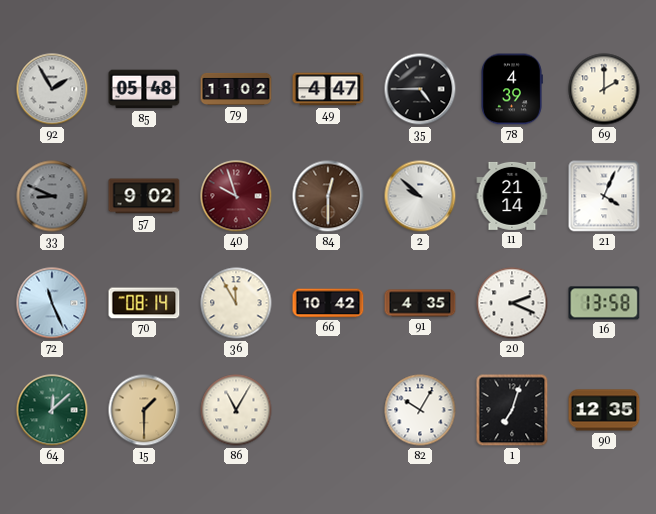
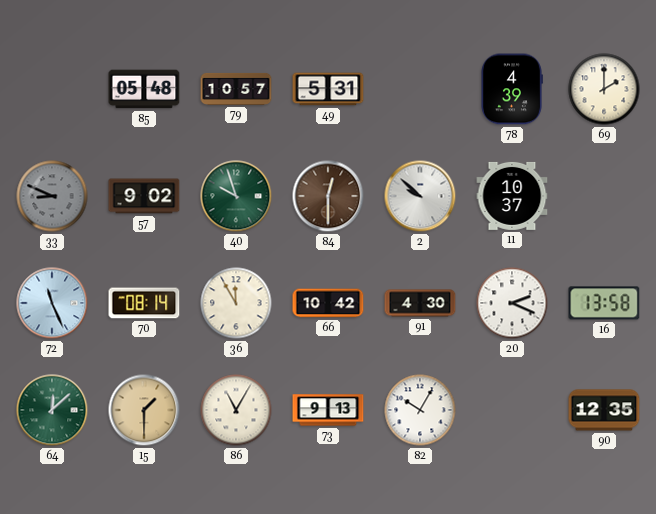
92: 1:55 -> none
79: 11:02 -> 10:57
49: 4:47 -> 5:31
35: 4:45 -> none
40 dial: burgundy -> green
11: 21:14 -> 10:37
21: 4:04 -> none
91: 4:35 -> 4:30
73: none -> 9:13
1: 7:03 -> none
